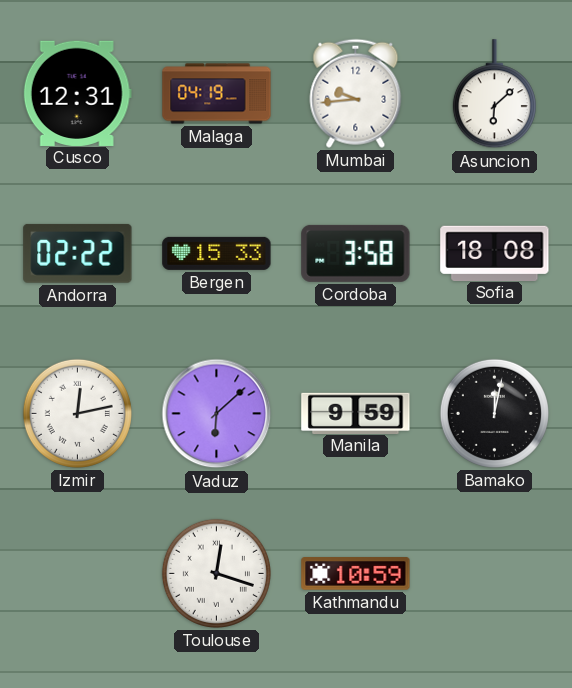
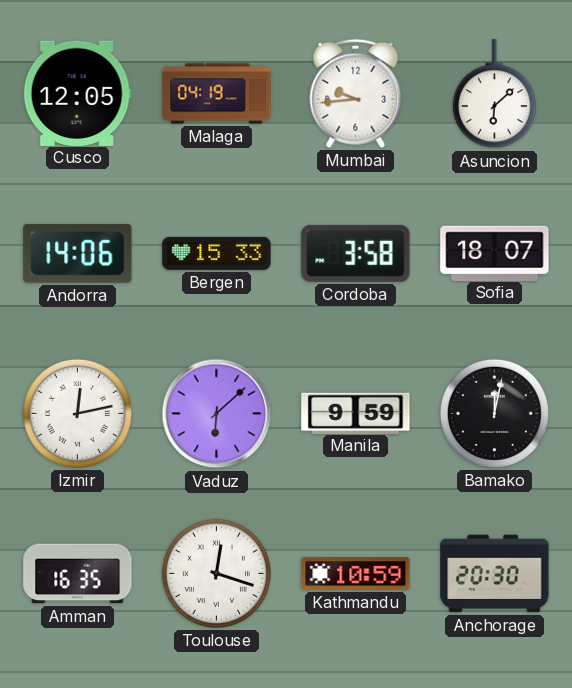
Cusco: 12:31 -> 12:05
Andorra: 02:22 -> 14:06
Sofia: 18:08 -> 18:07
Amman: none -> 16:35
Anchorage: none -> 20:30
